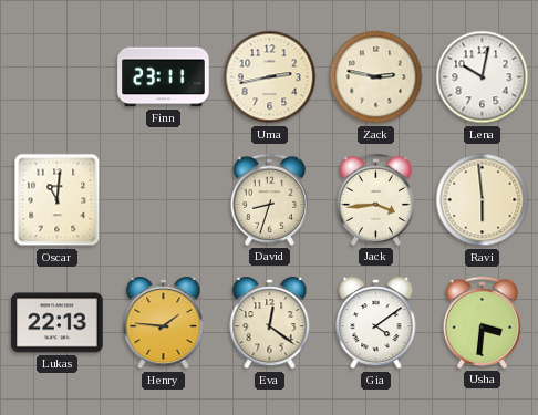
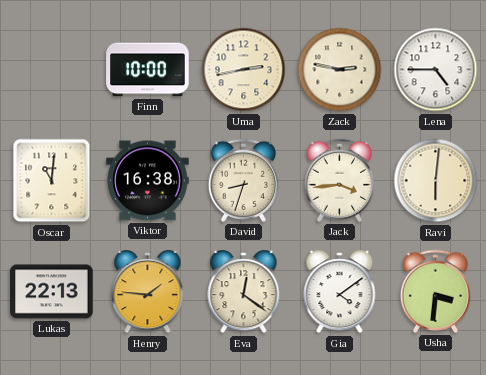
Finn: 23:11 -> 10:00
Lena: 10:02 -> 4:45
Viktor: none -> 16:38
Ravi: 5:59 -> 6:01
